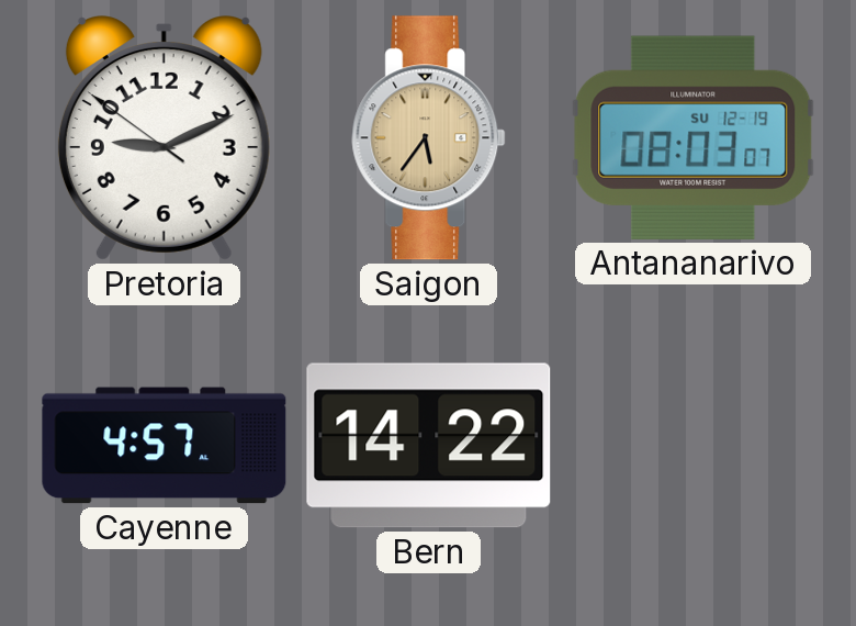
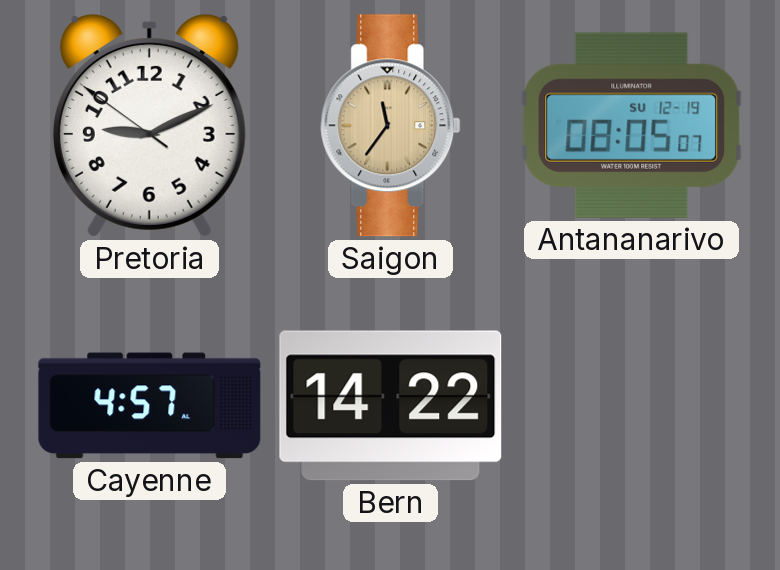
Saigon: 5:36 -> 11:36
Antananarivo: 08:03 -> 08:05
